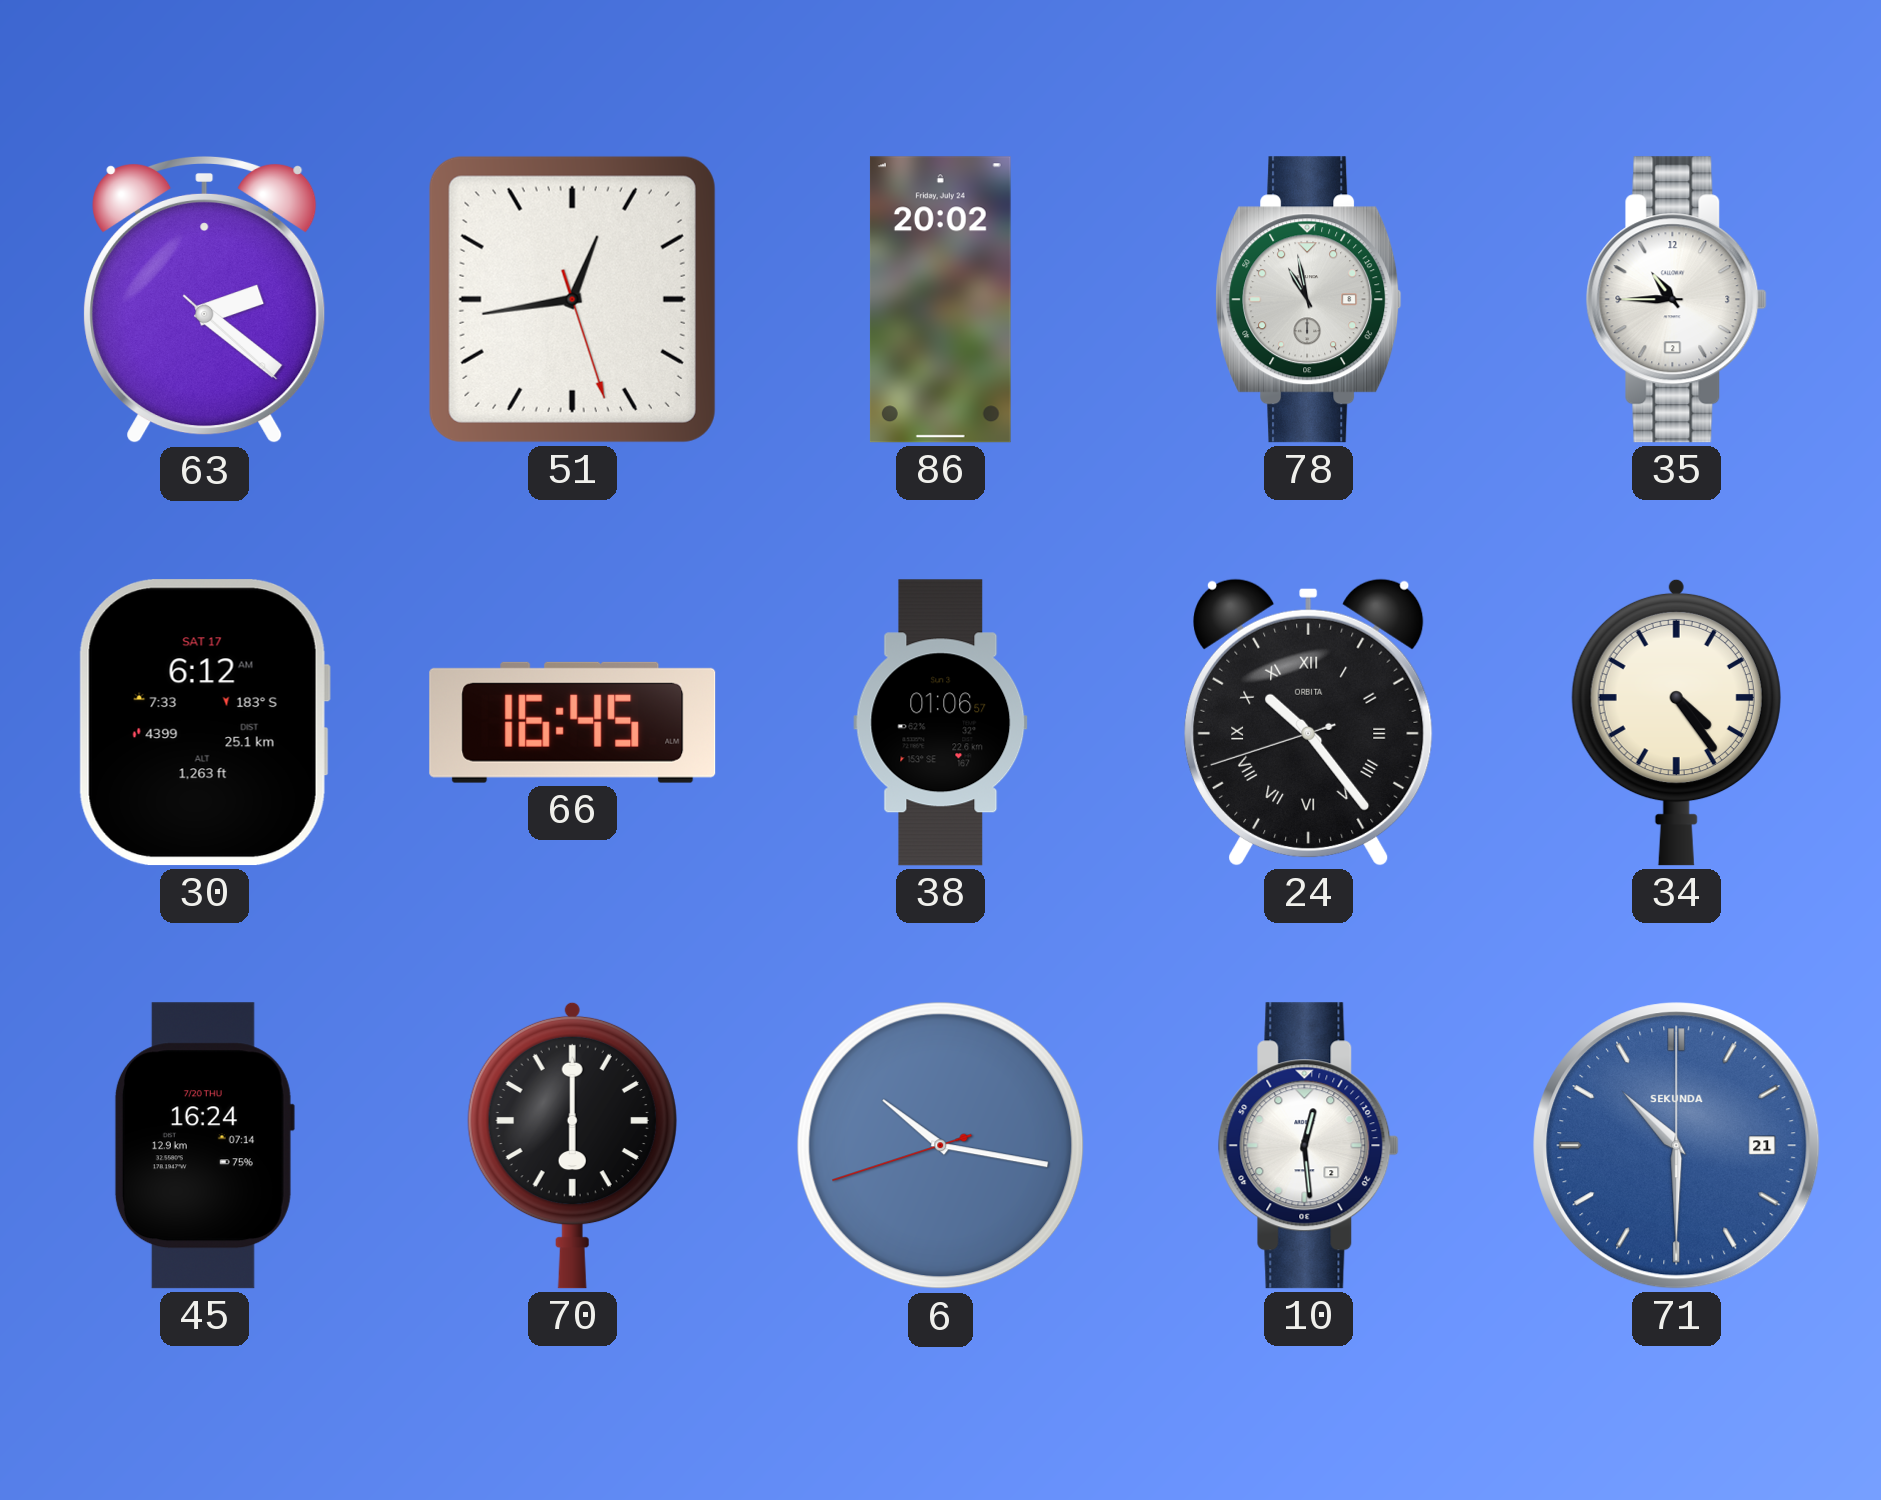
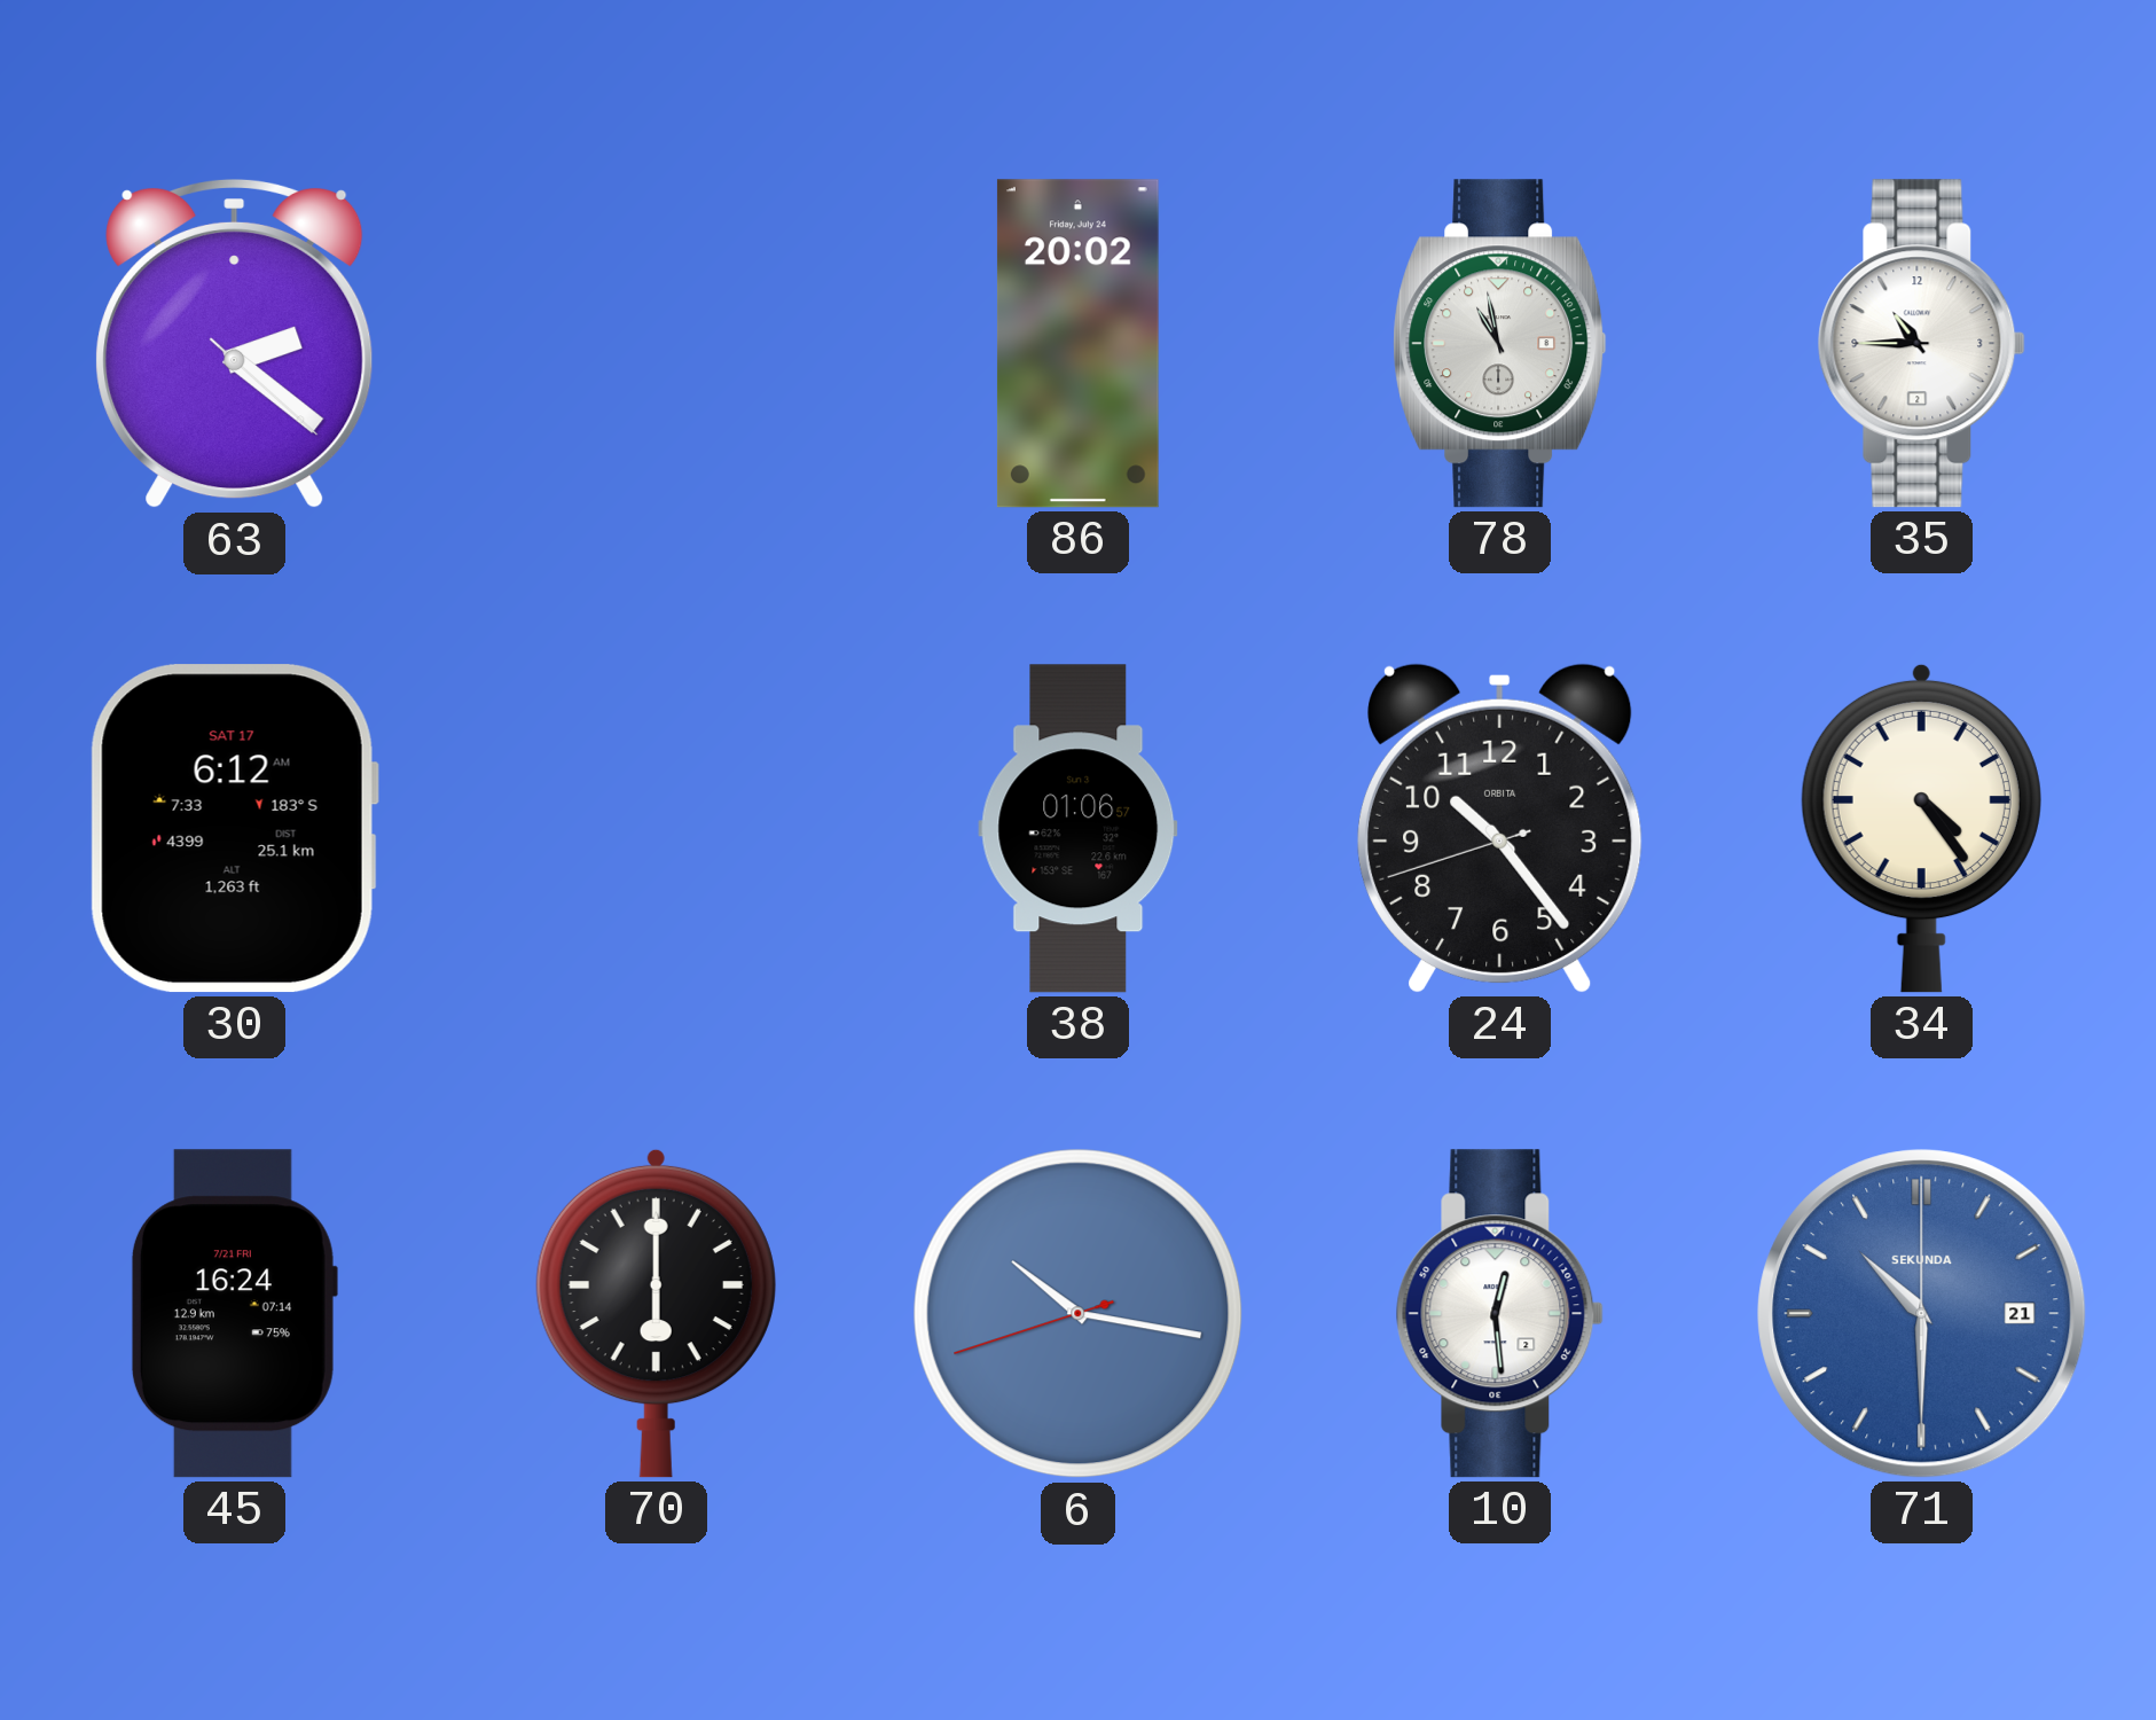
51: 12:43 -> none
66: 16:45 -> none
24 numerals: Roman -> Arabic
45 date: 7/20 THU -> 7/21 FRI
